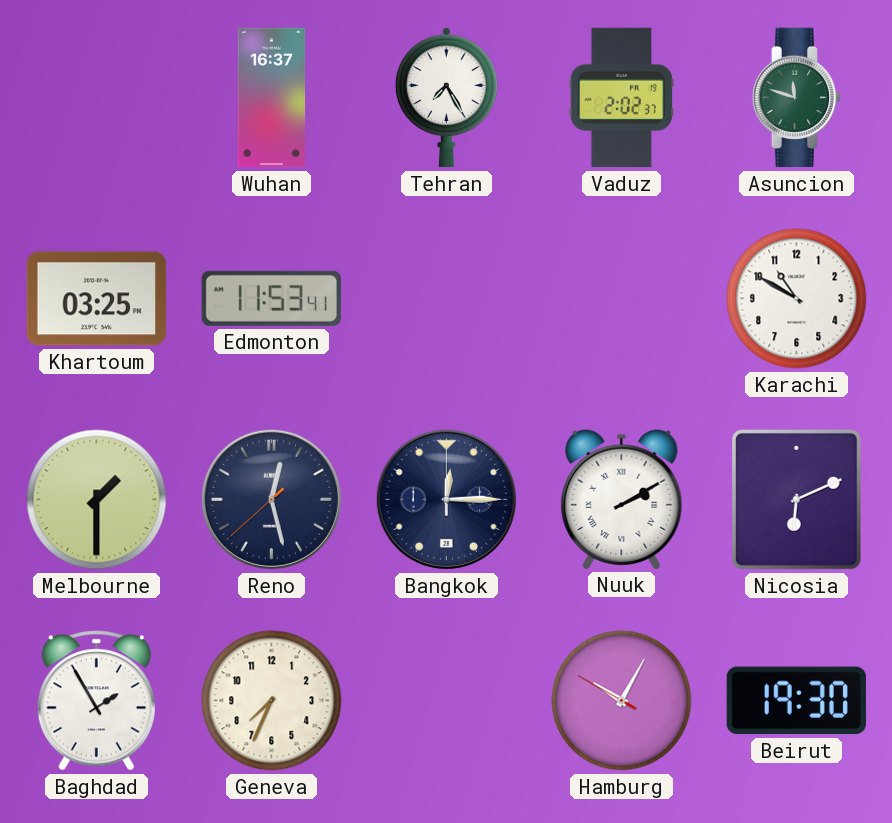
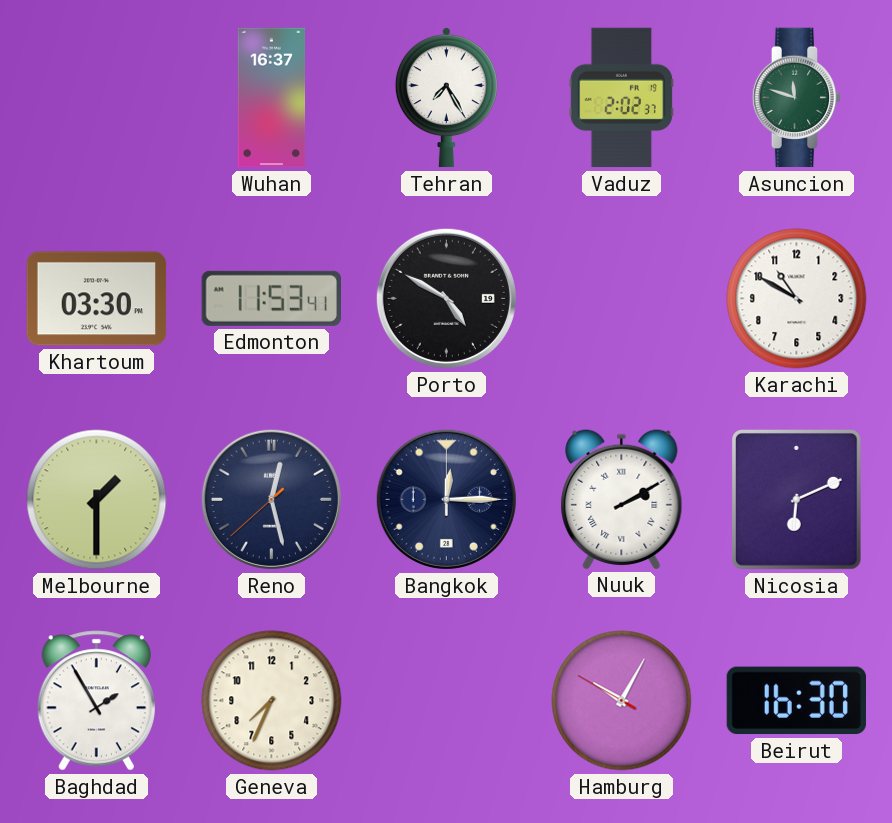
Khartoum: 03:25 -> 03:30
Porto: none -> 4:50
Beirut: 19:30 -> 16:30
